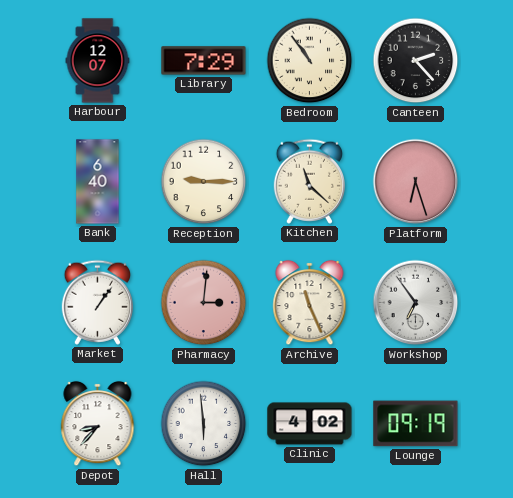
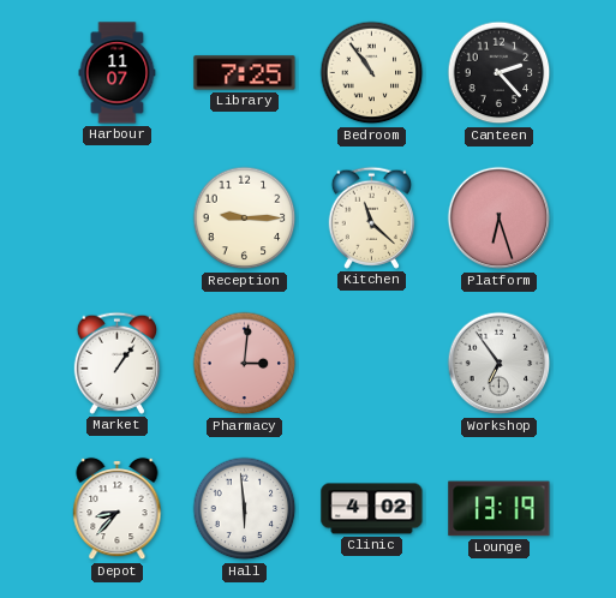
Harbour: 12:07 -> 11:07
Library: 7:29 -> 7:25
Bank: 6:40 -> none
Archive: 11:26 -> none
Lounge: 09:19 -> 13:19
